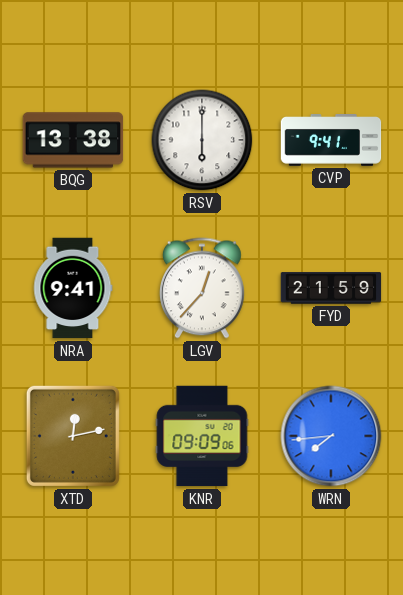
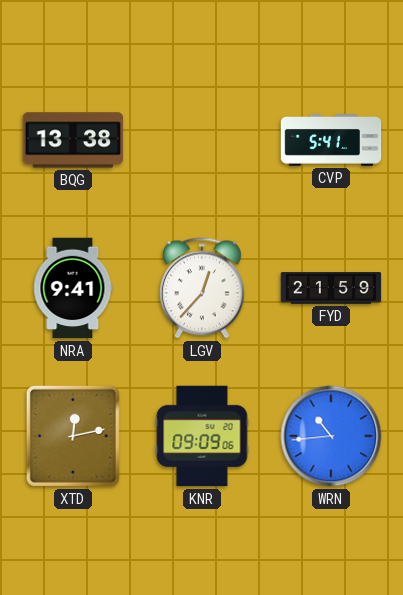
RSV: 6:00 -> none
CVP: 9:41 -> 5:41
WRN: 7:44 -> 10:44
